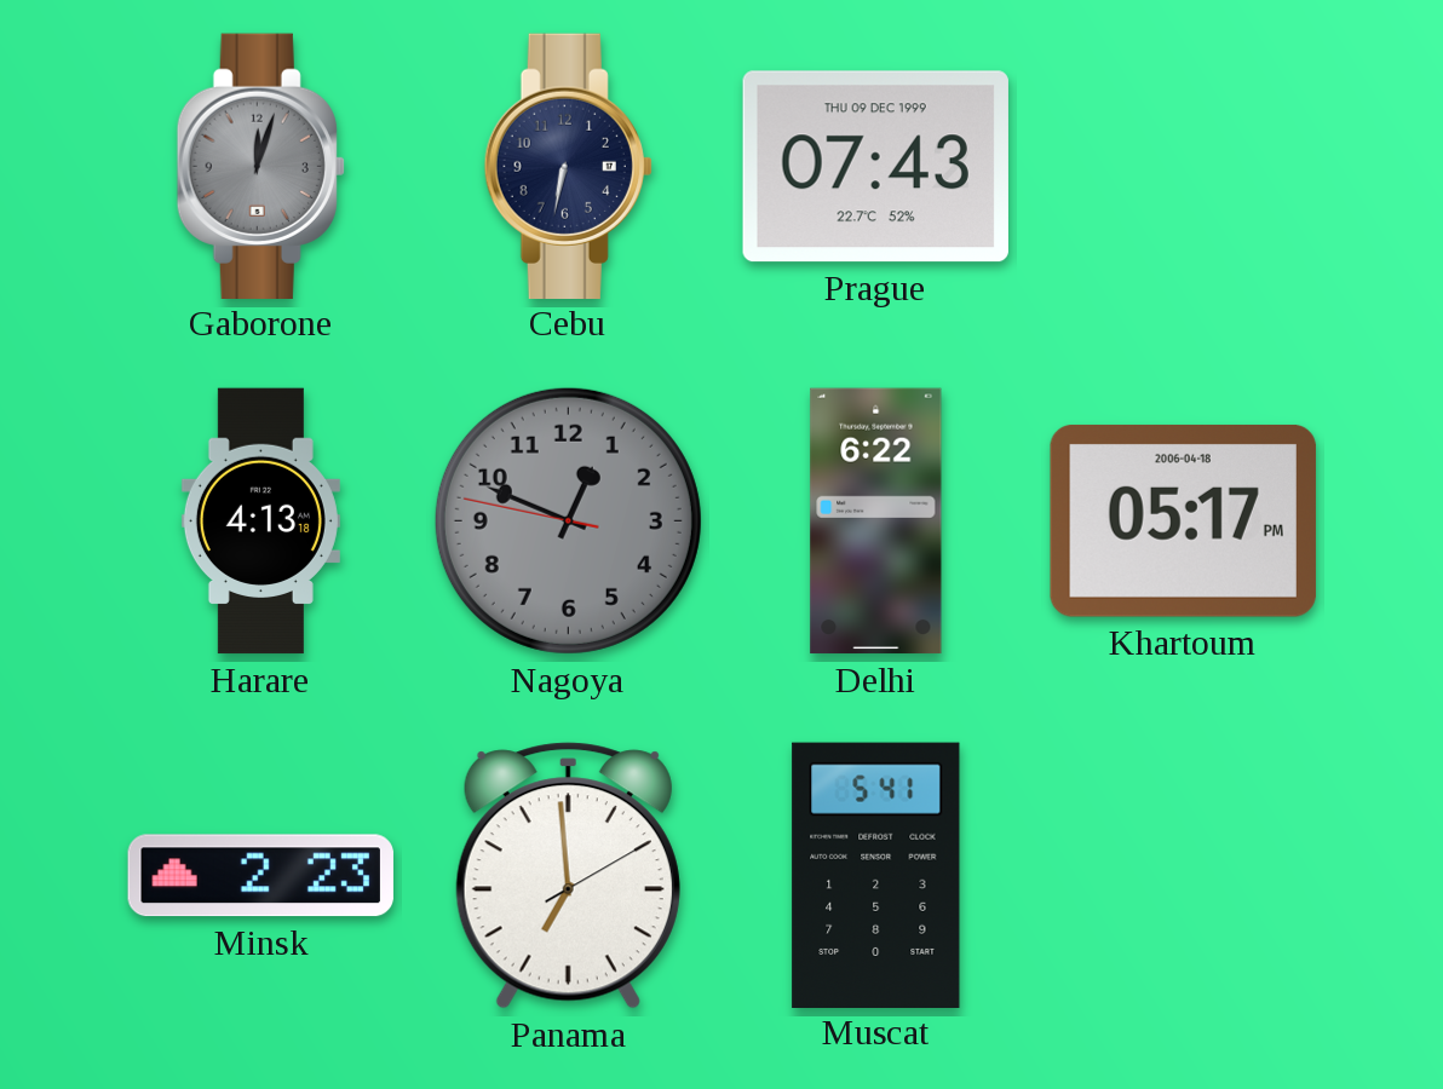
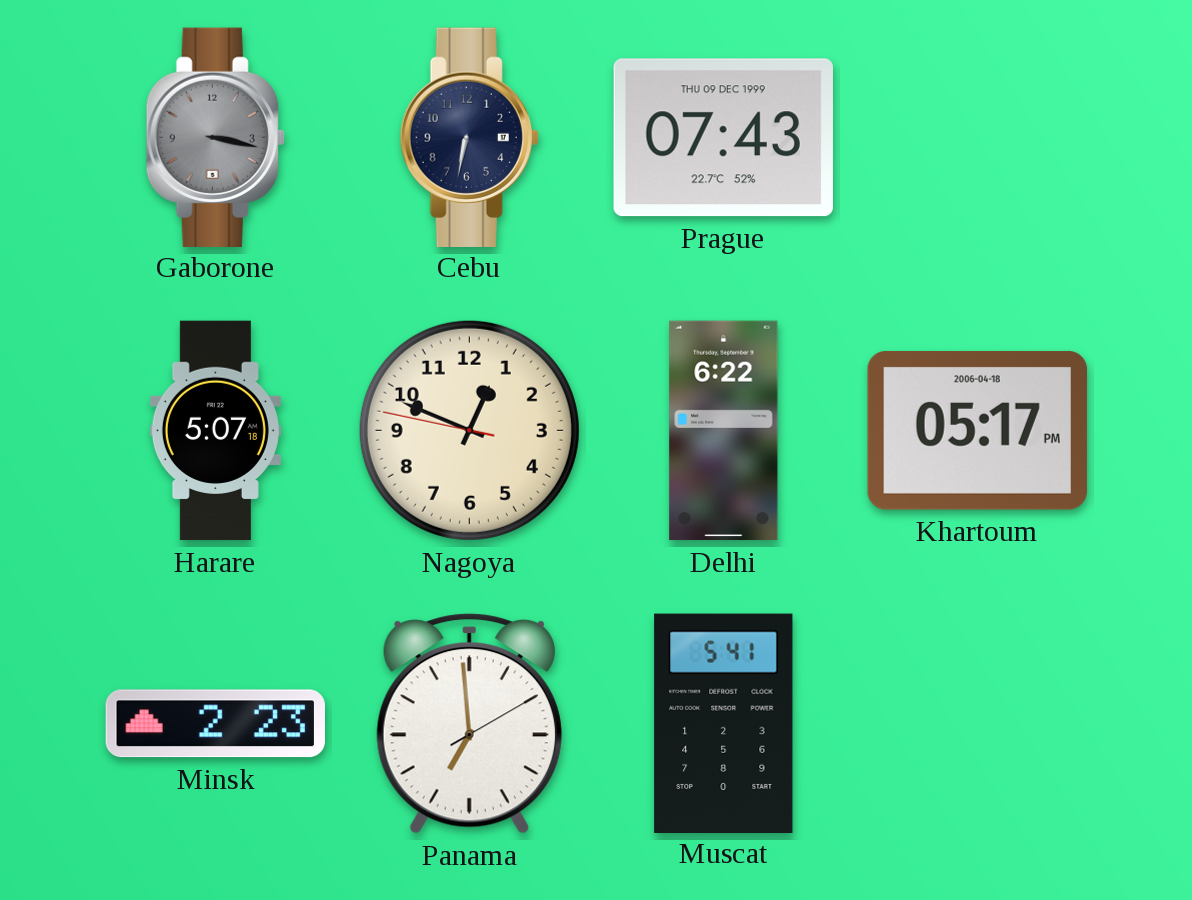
Gaborone: 12:03 -> 3:17
Harare: 4:13 -> 5:07
Nagoya dial: grey -> cream
